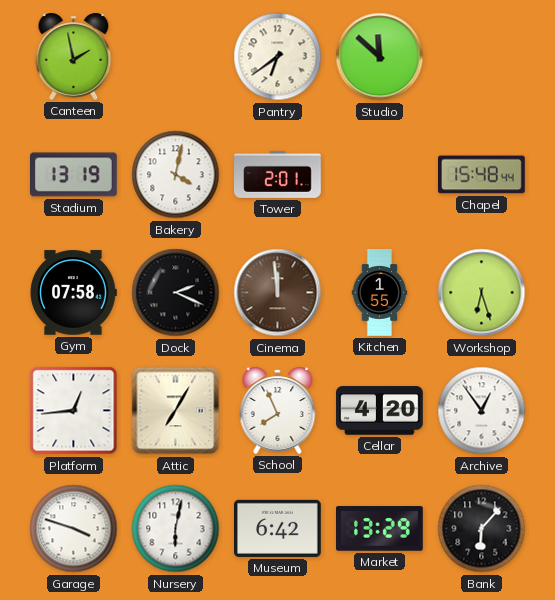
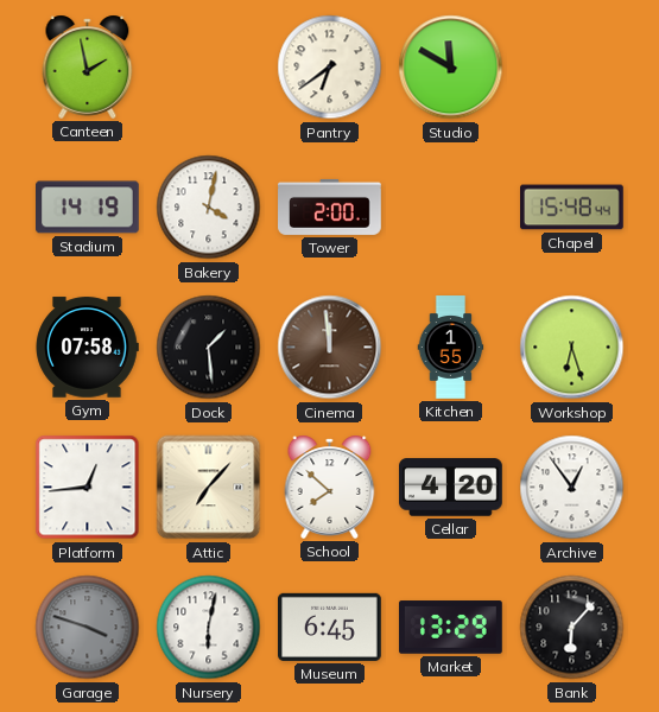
Studio: 11:52 -> 11:50
Stadium: 13:19 -> 14:19
Tower: 2:01 -> 2:00
Dock: 2:19 -> 1:29
Attic: 7:05 -> 7:07
School: 7:56 -> 7:52
Garage dial: white -> grey
Museum: 6:42 -> 6:45
